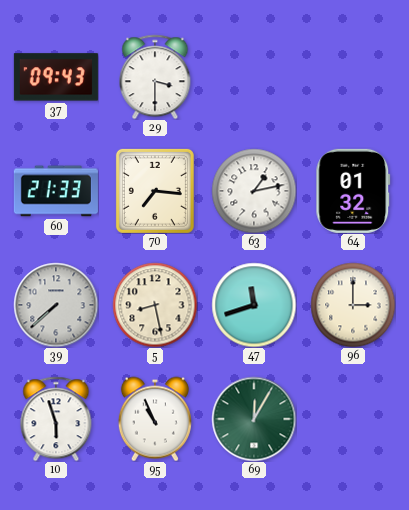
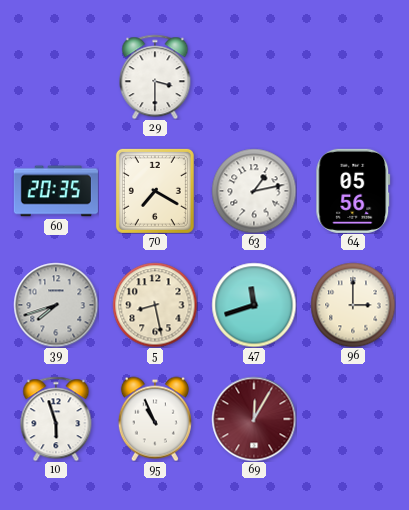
37: 09:43 -> none
60: 21:33 -> 20:35
70: 7:16 -> 7:20
64: 01:32 -> 05:56
39: 7:38 -> 7:42
69 dial: green -> burgundy
